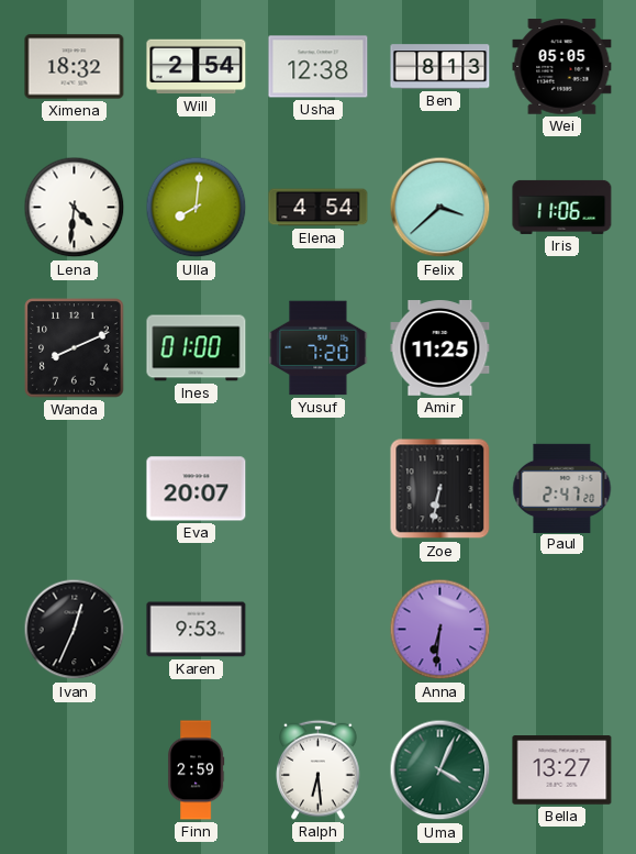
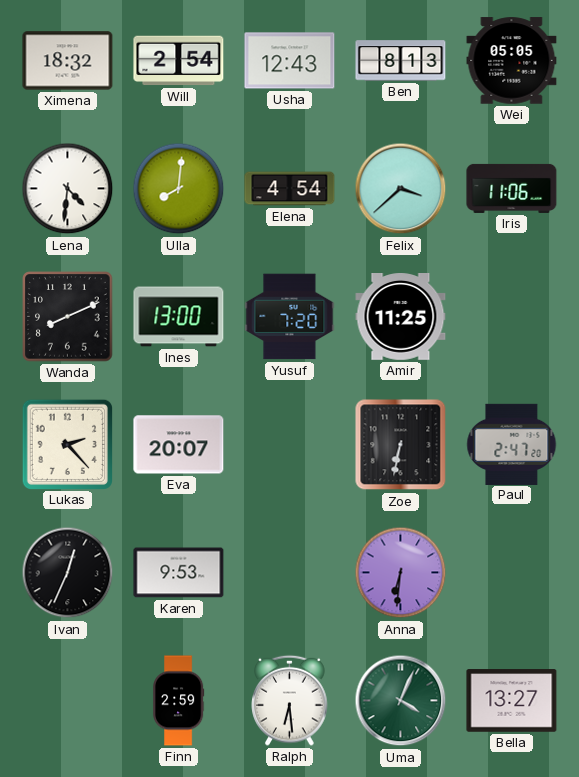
Usha: 12:38 -> 12:43
Ines: 01:00 -> 13:00
Lukas: none -> 2:23
